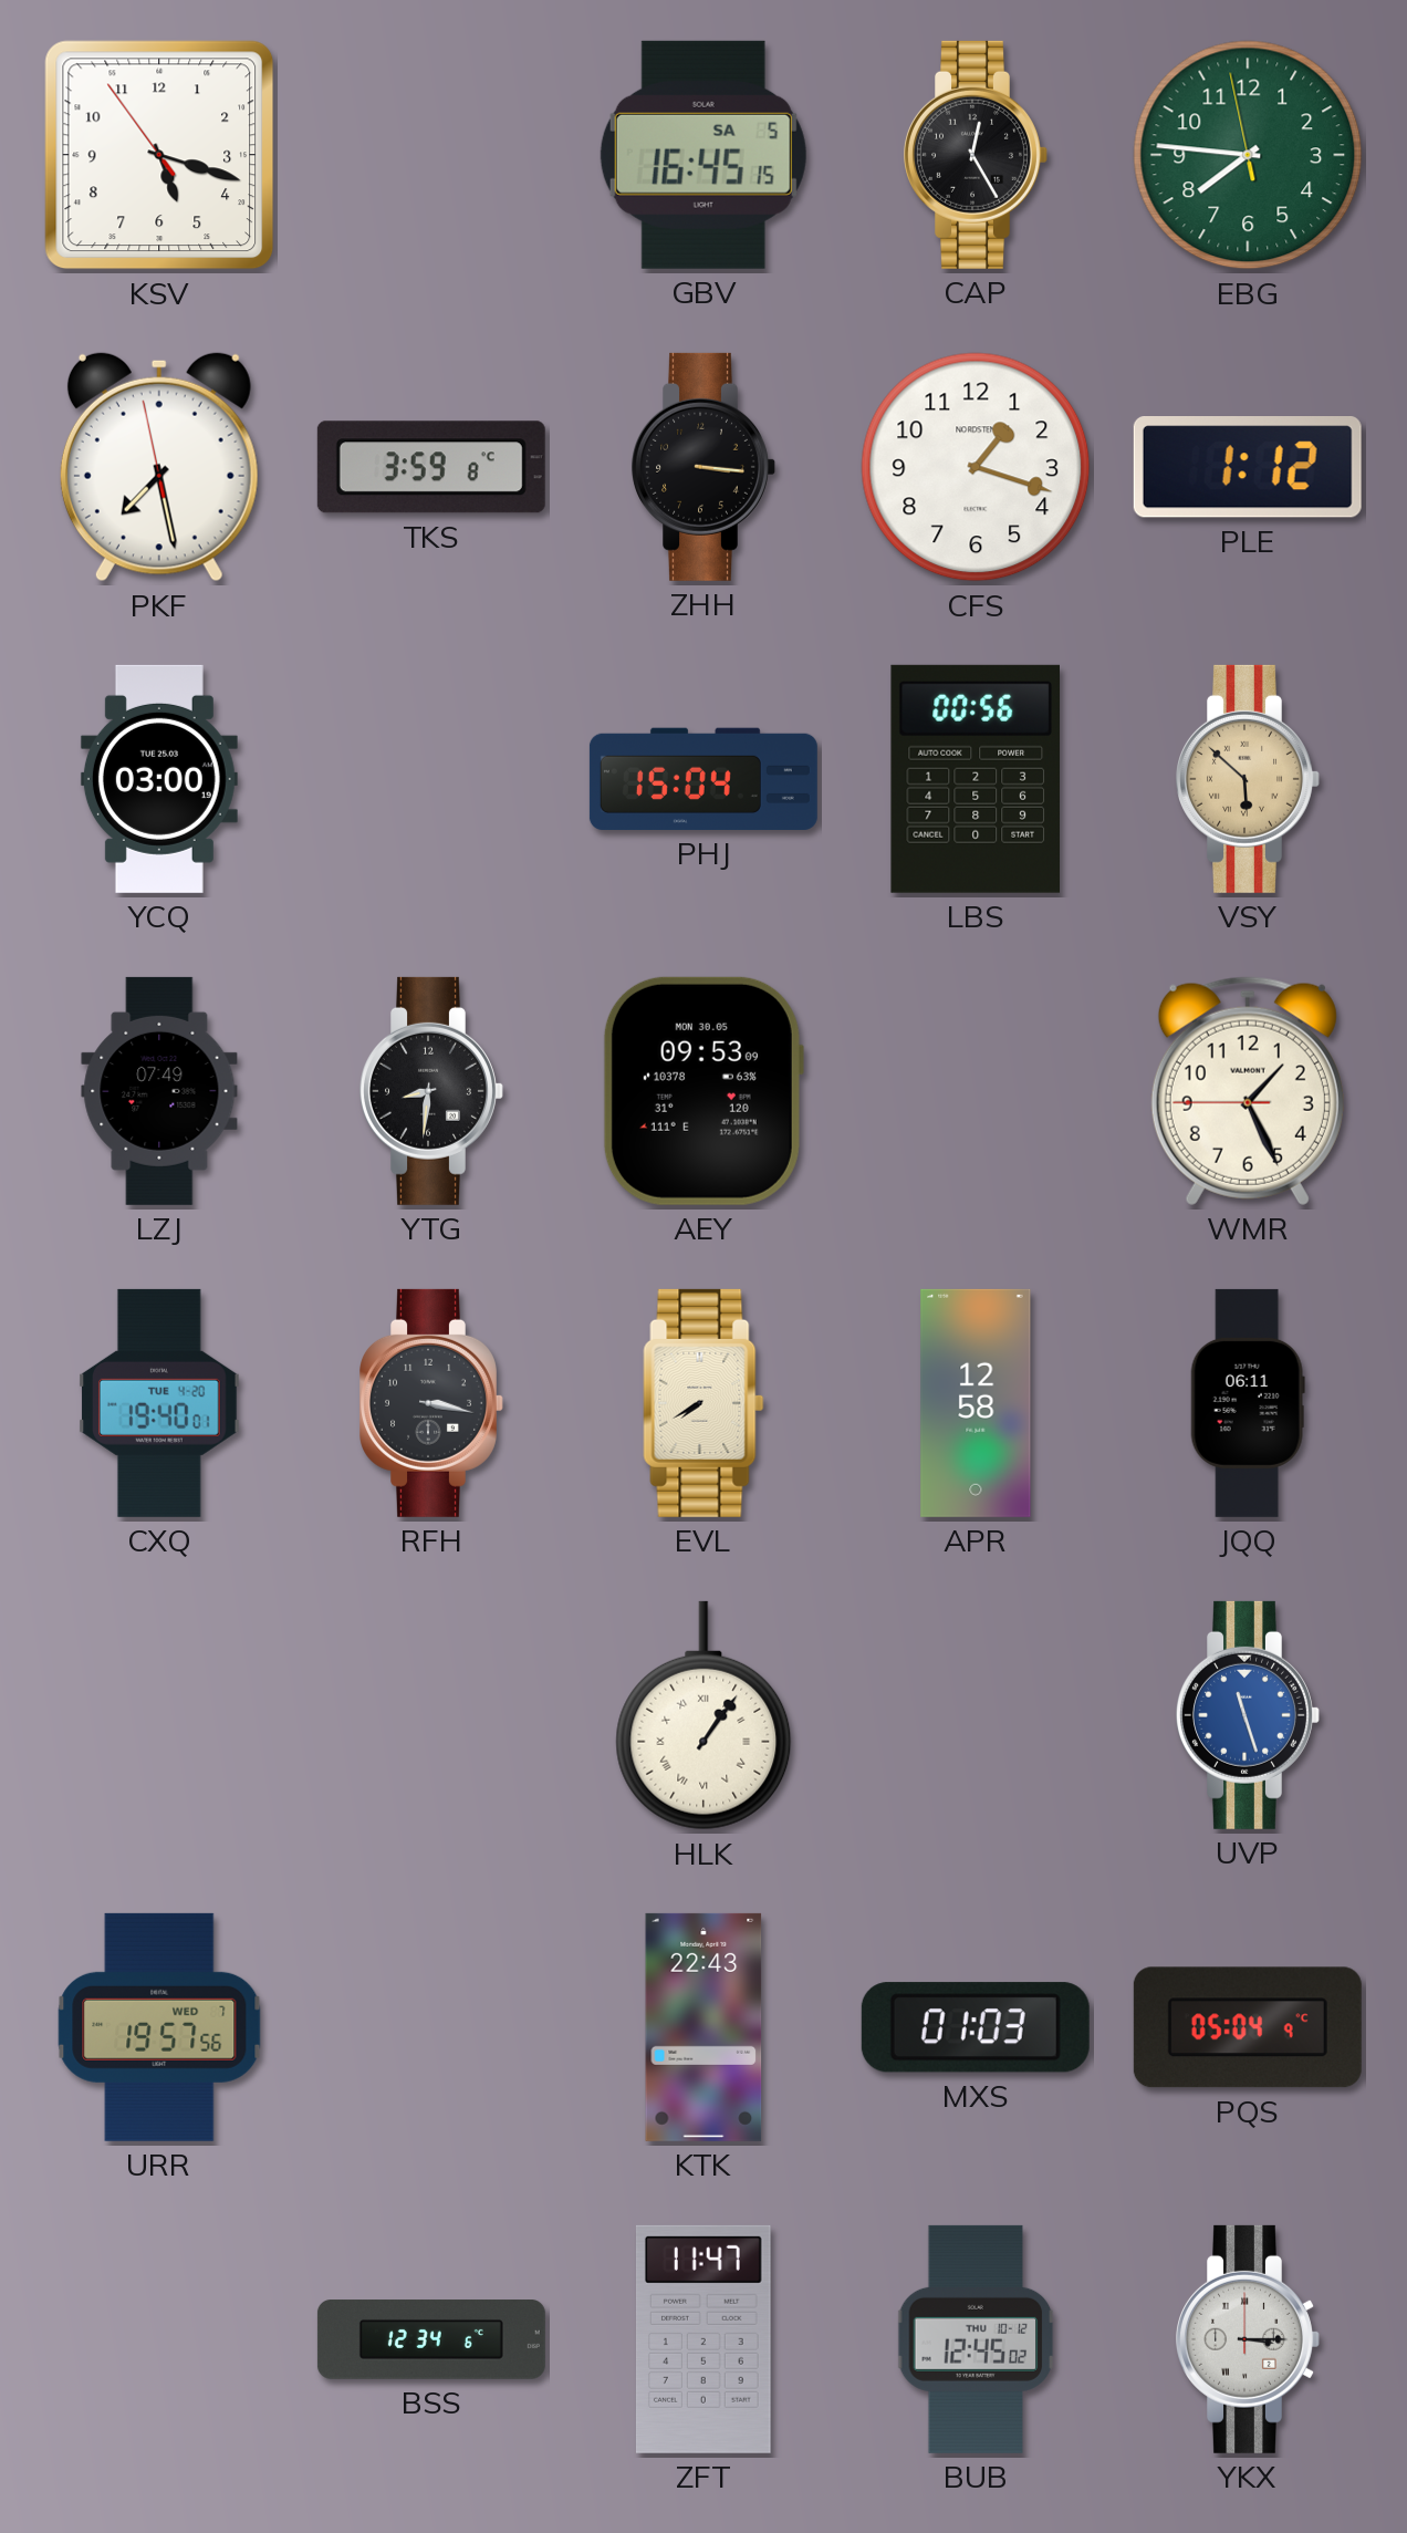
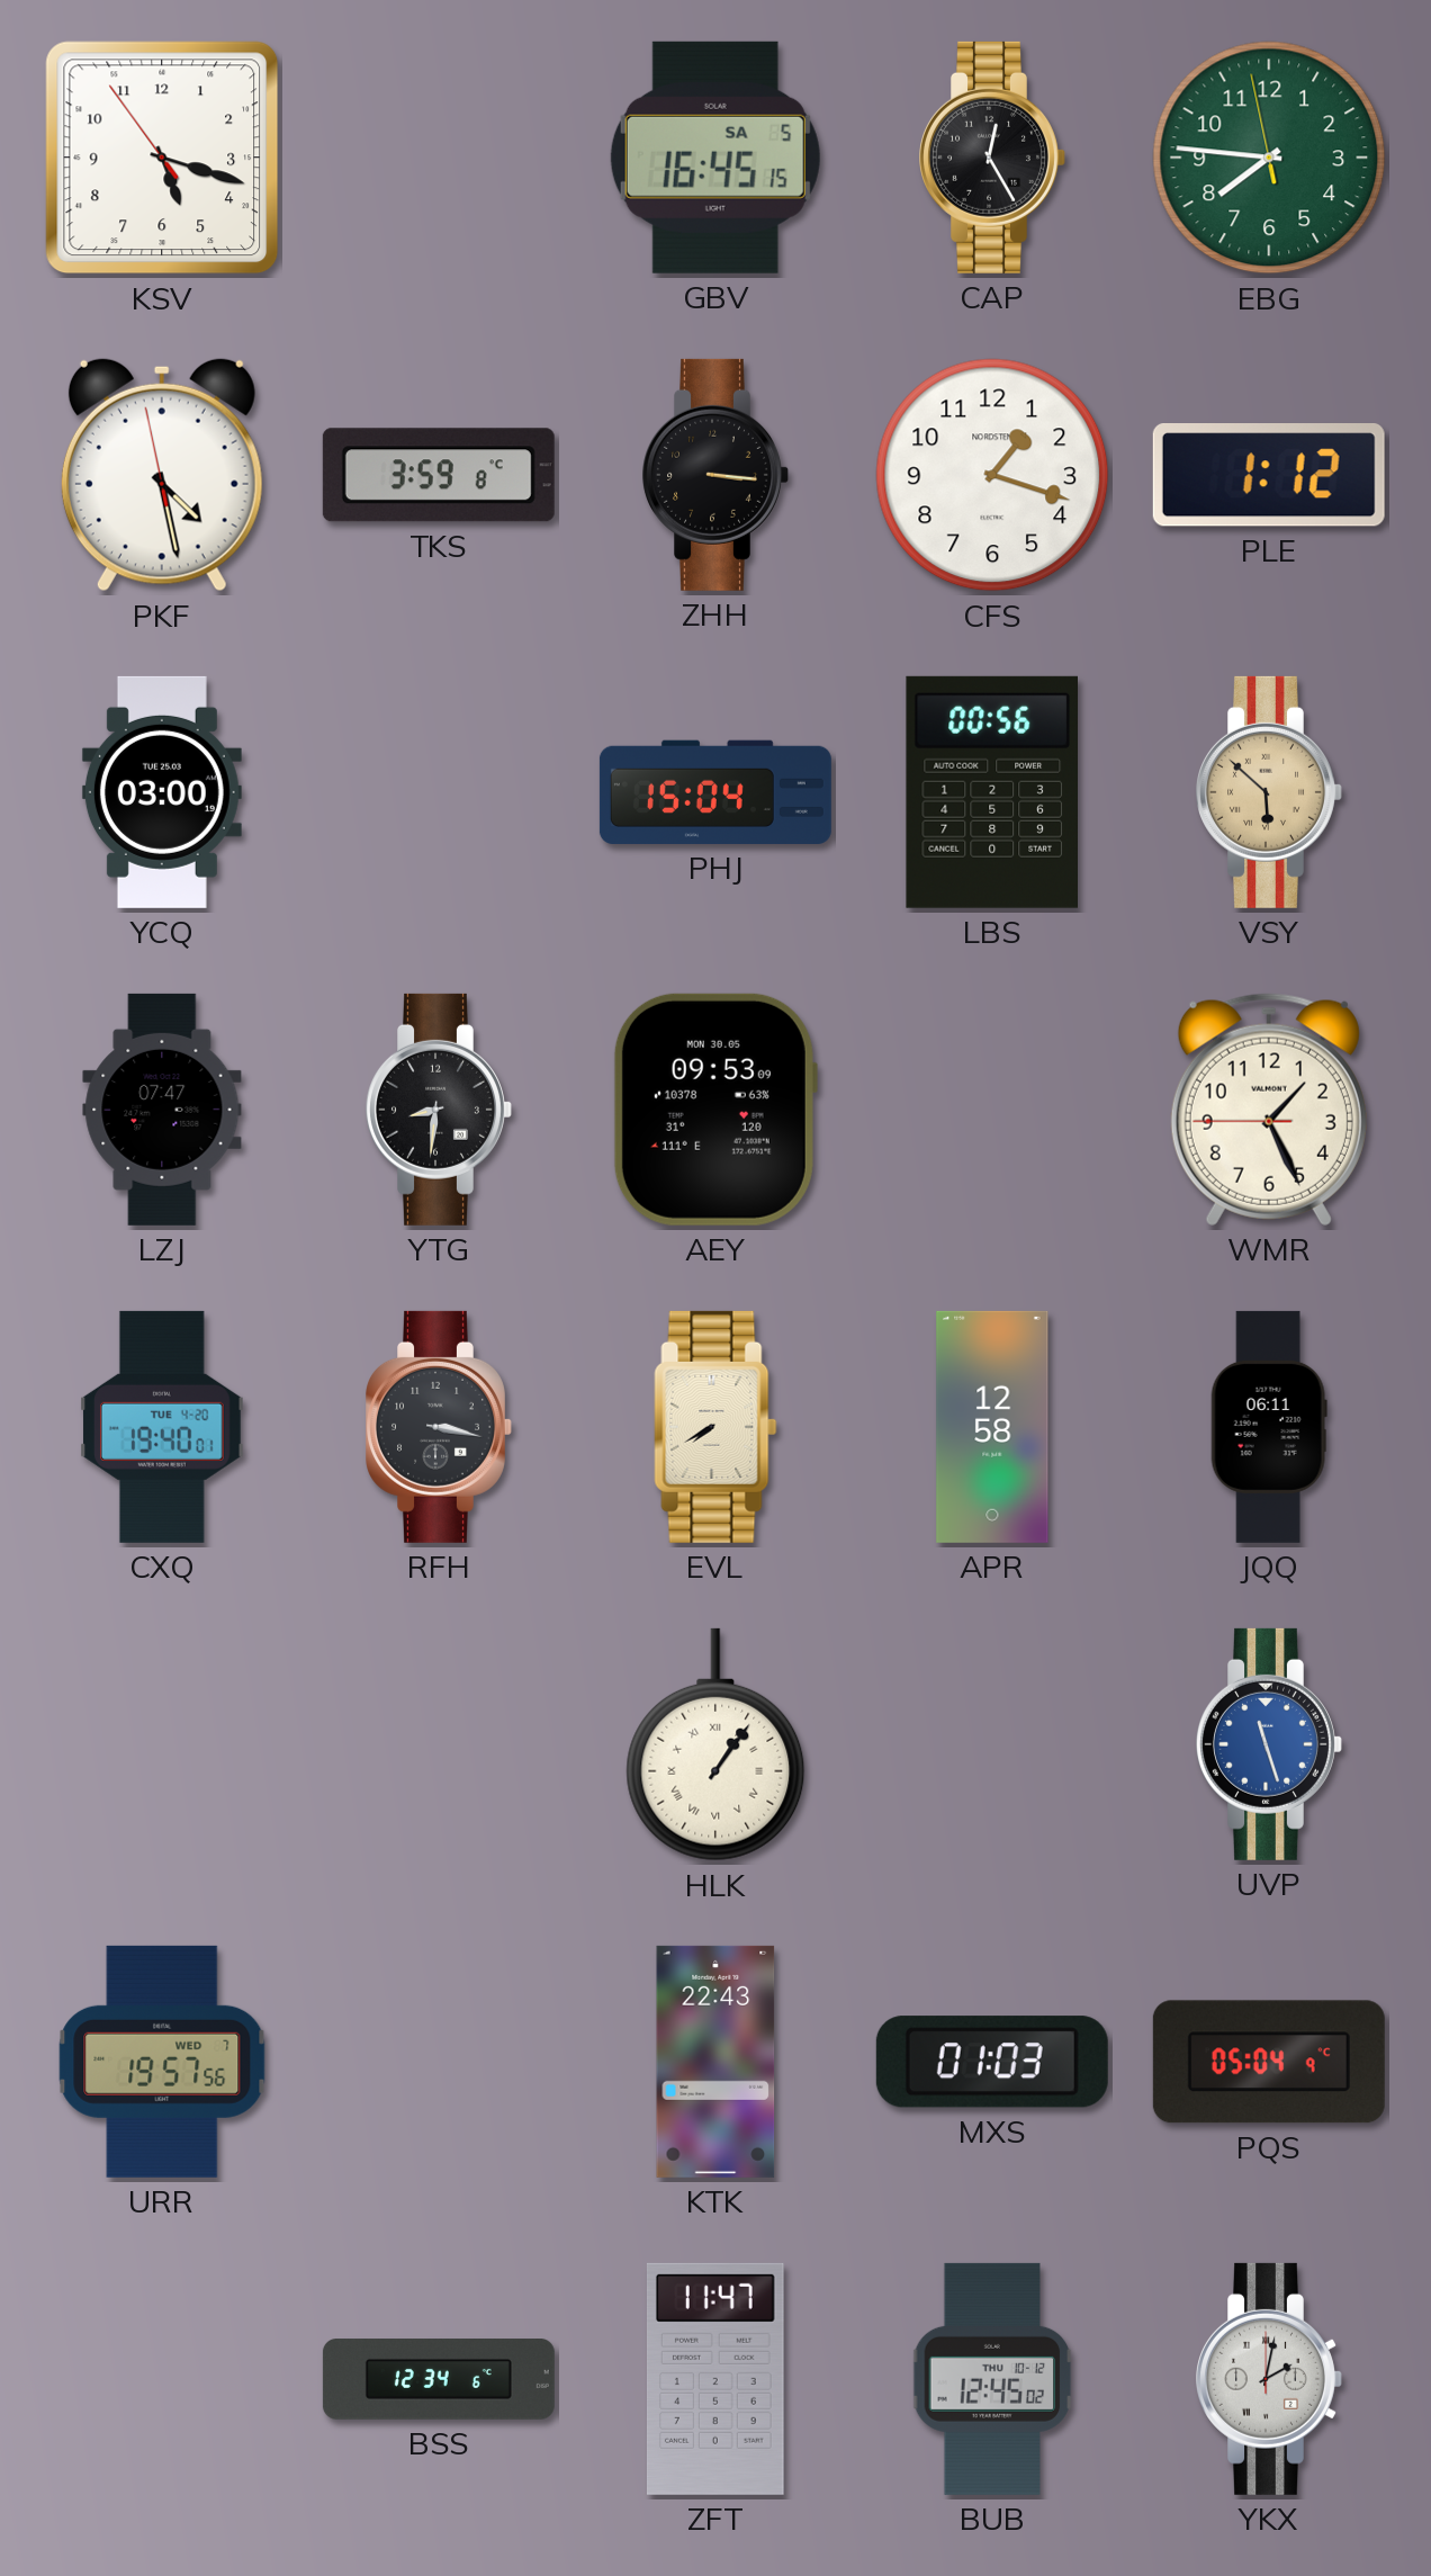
PKF: 7:27 -> 4:27
LZJ: 07:49 -> 07:47
YKX: 3:15 -> 2:02
